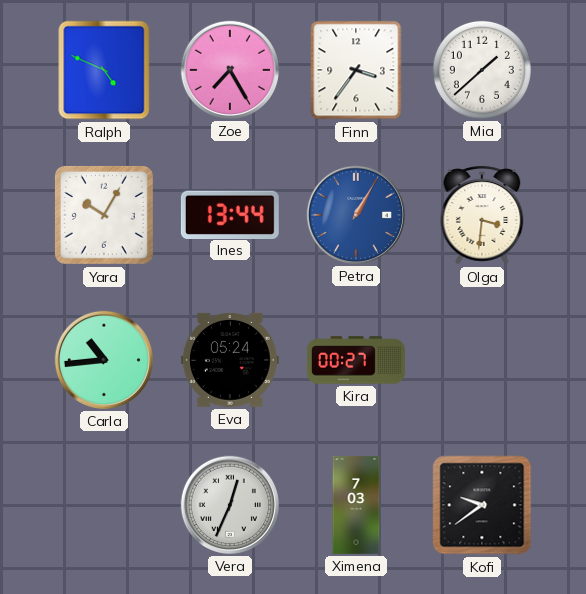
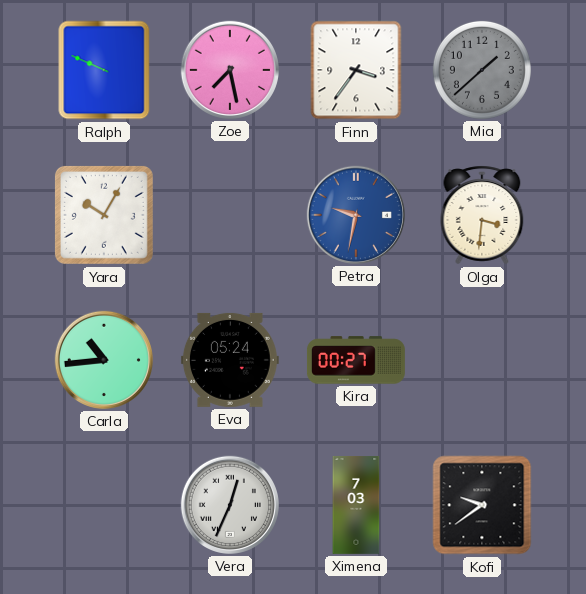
Ralph: 4:49 -> 9:49
Zoe: 7:25 -> 7:28
Mia dial: white -> grey
Ines: 13:44 -> none
Petra: 1:05 -> 9:32
